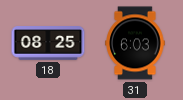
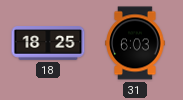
18: 08:25 -> 18:25
